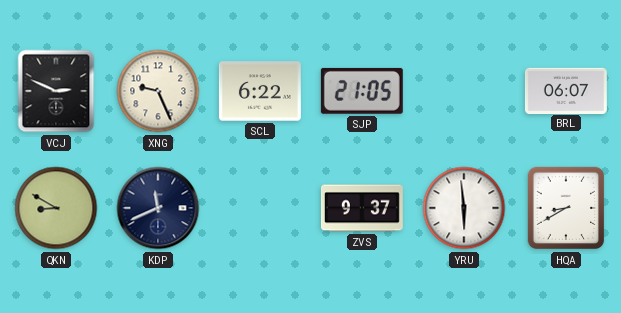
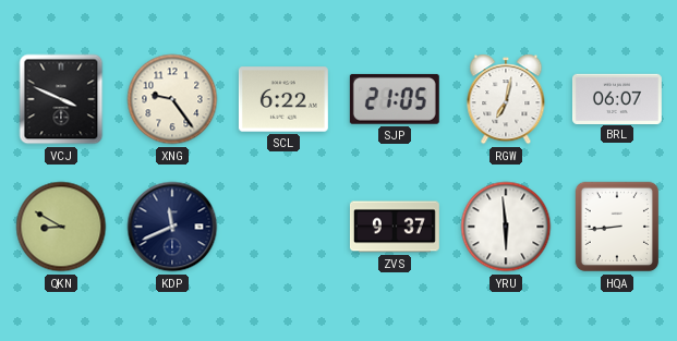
VCJ: 2:49 -> 3:49
XNG: 9:26 -> 9:24
RGW: none -> 7:02
HQA: 8:40 -> 8:44
